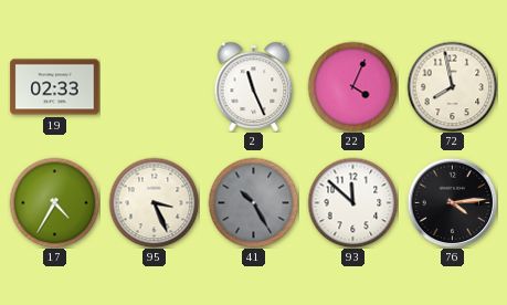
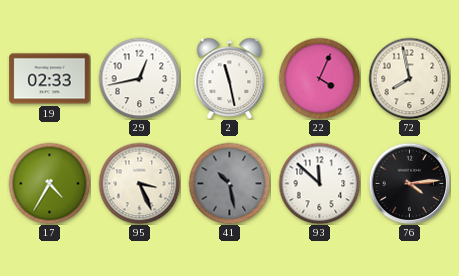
29: none -> 12:43
2: 11:26 -> 11:28
41: 10:25 -> 10:28
